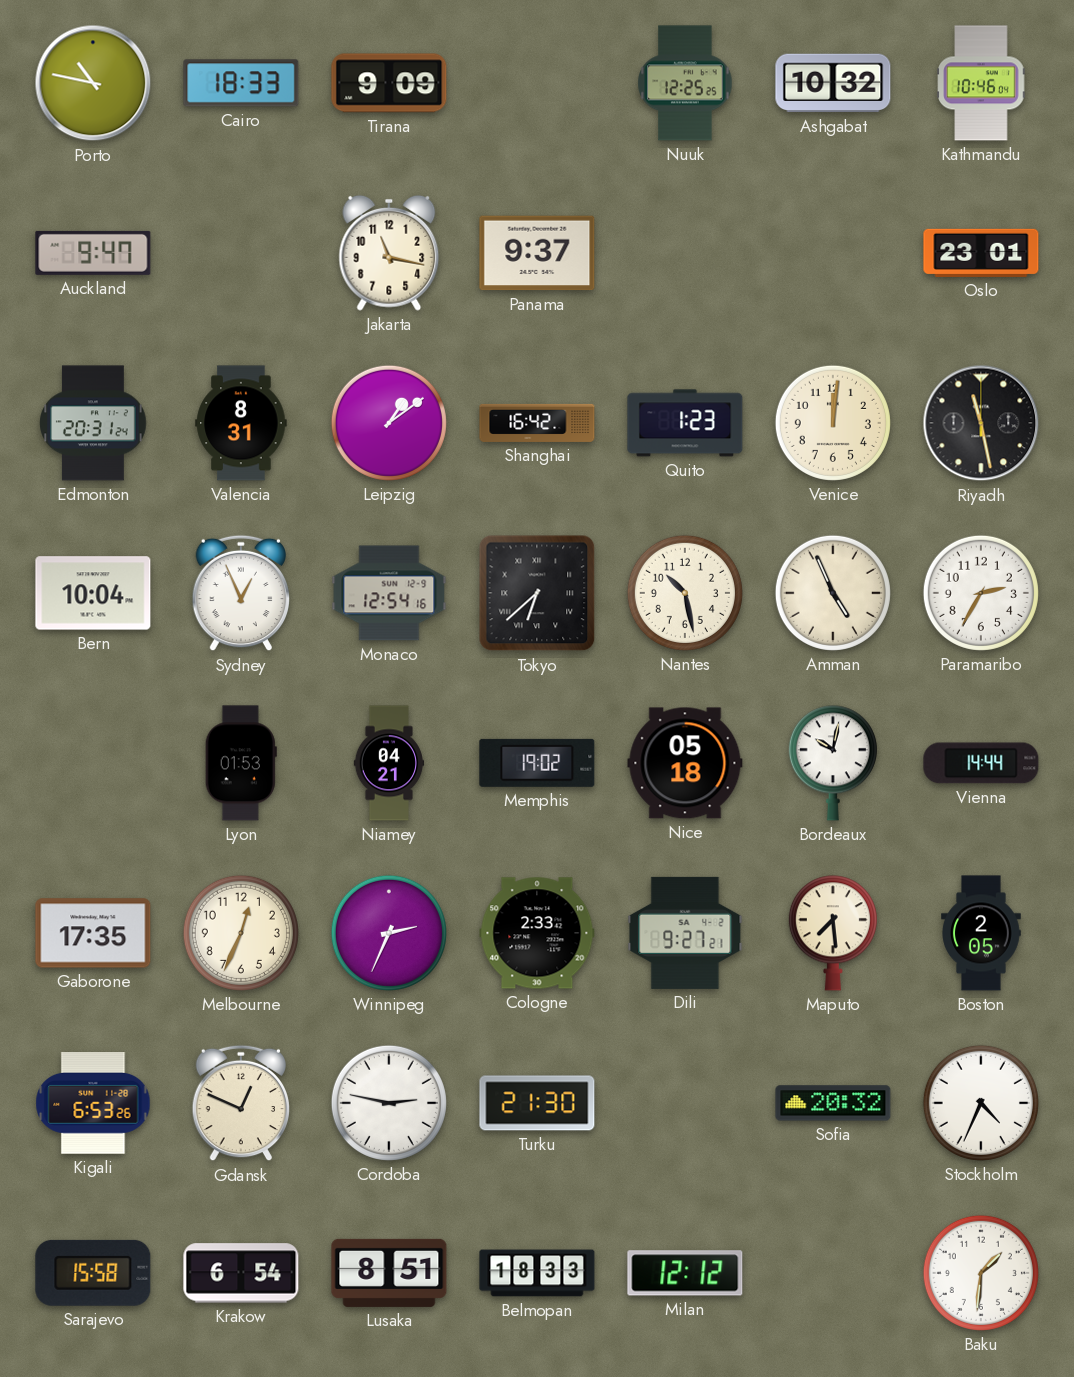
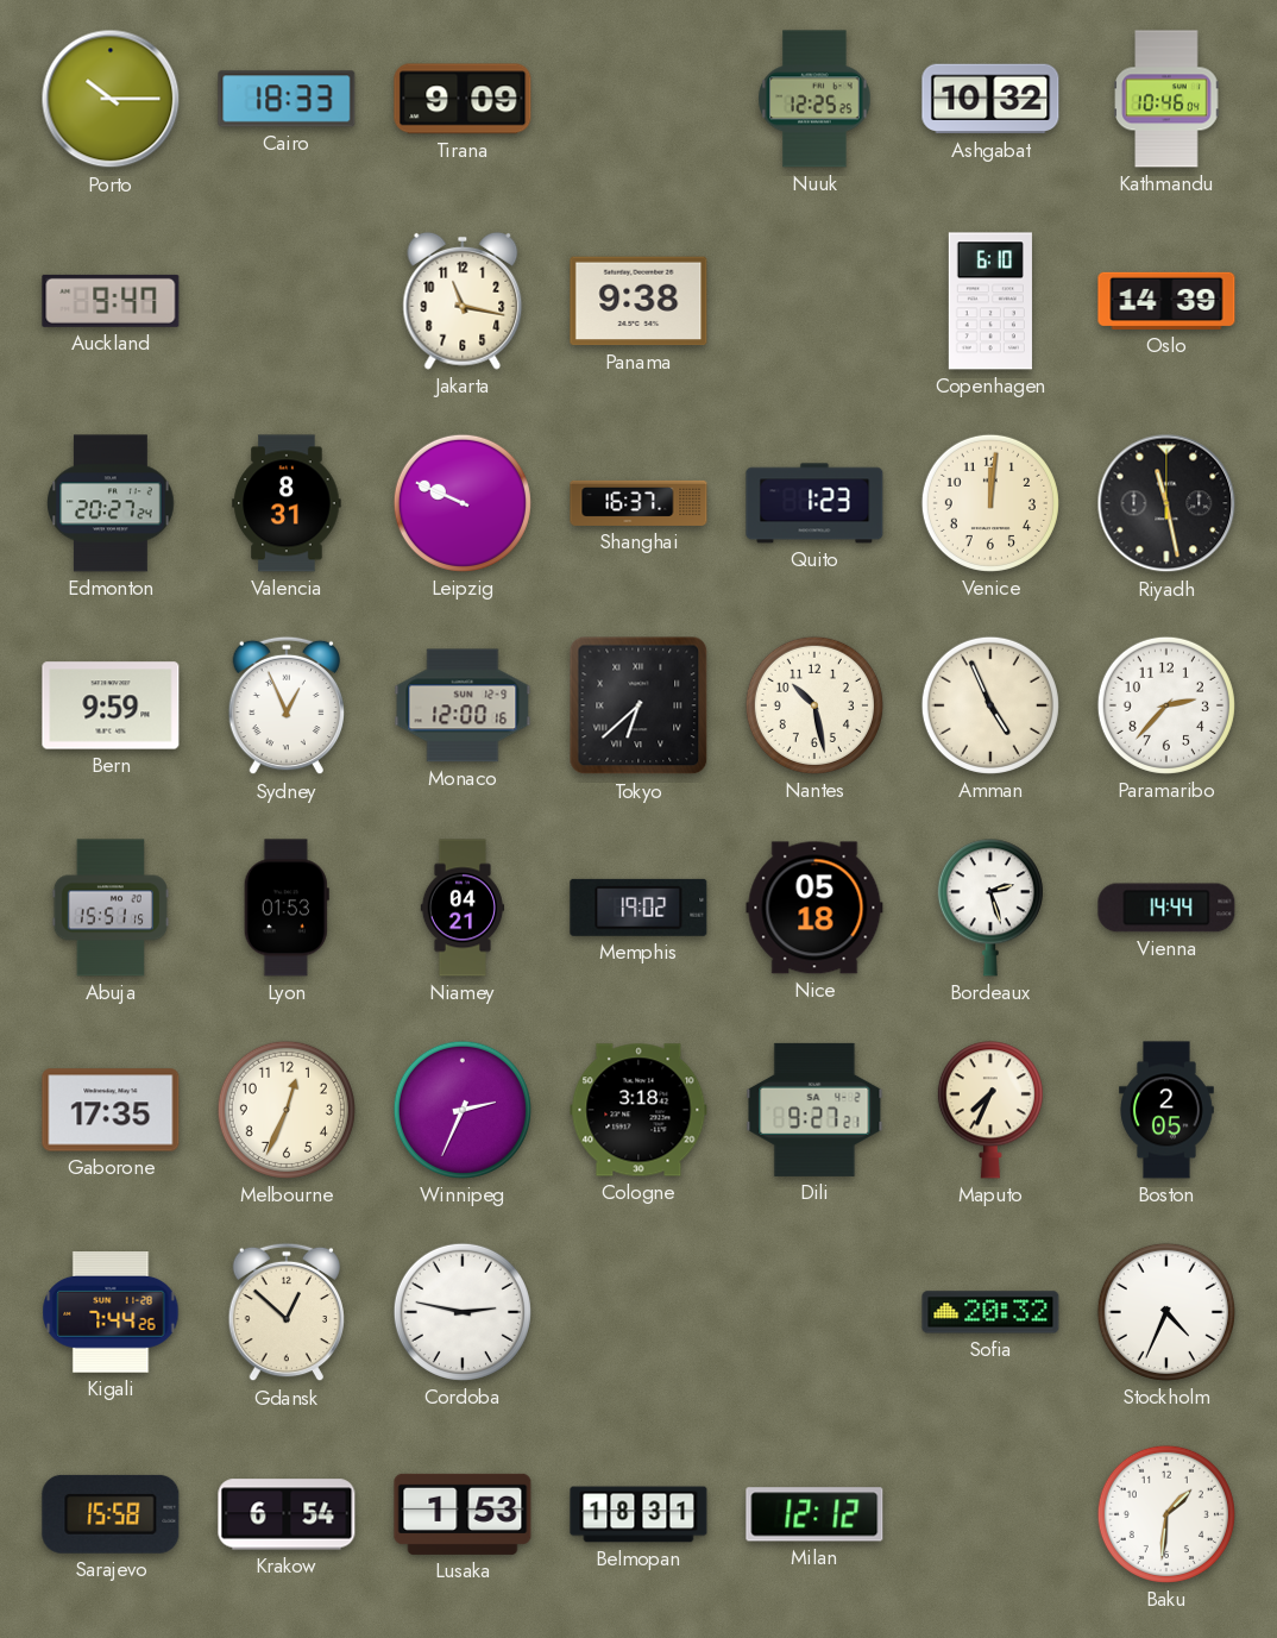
Porto: 10:47 -> 10:15
Panama: 9:37 -> 9:38
Copenhagen: none -> 6:10
Oslo: 23:01 -> 14:39
Edmonton: 20:31 -> 20:27
Leipzig: 1:09 -> 9:49
Shanghai: 16:42 -> 16:37
Bern: 10:04 -> 9:59
Monaco: 12:54 -> 12:00
Paramaribo: 2:35 -> 2:37
Abuja: none -> 15:51
Bordeaux: 10:02 -> 2:27
Cologne: 2:33 -> 3:18
Maputo: 7:29 -> 7:34
Kigali: 6:53 -> 7:44
Gdansk: 12:49 -> 12:52
Turku: 21:30 -> none
Lusaka: 8:51 -> 1:53
Belmopan: 18:33 -> 18:31
